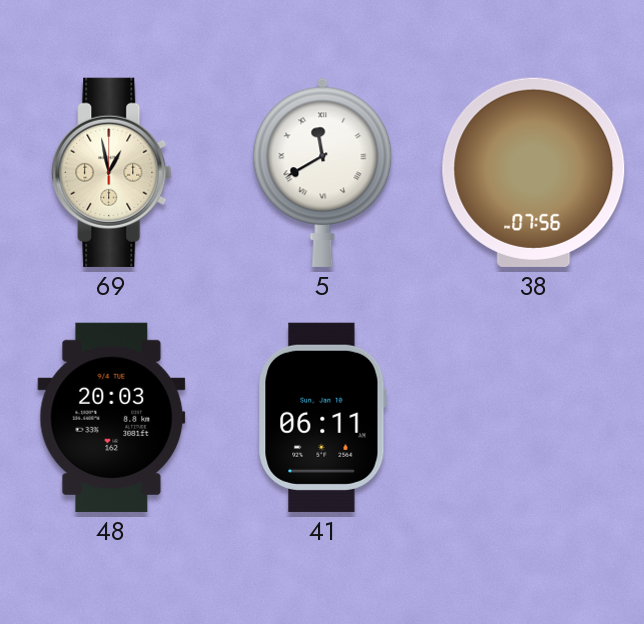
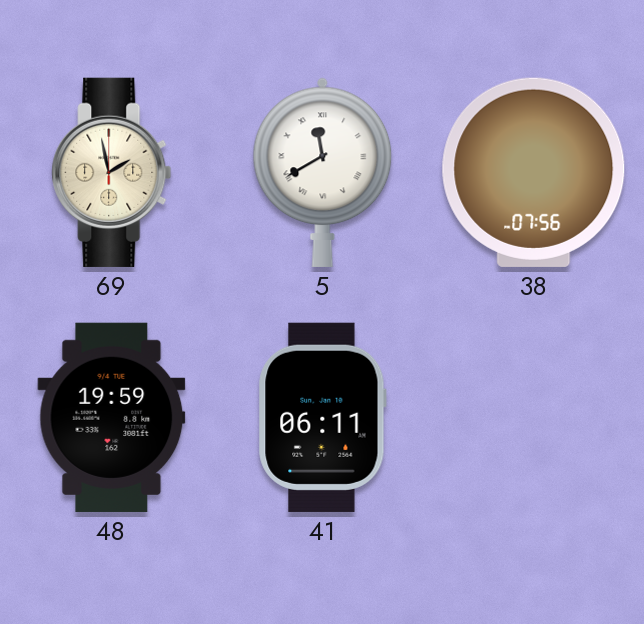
69: 12:58 -> 1:58
48: 20:03 -> 19:59
